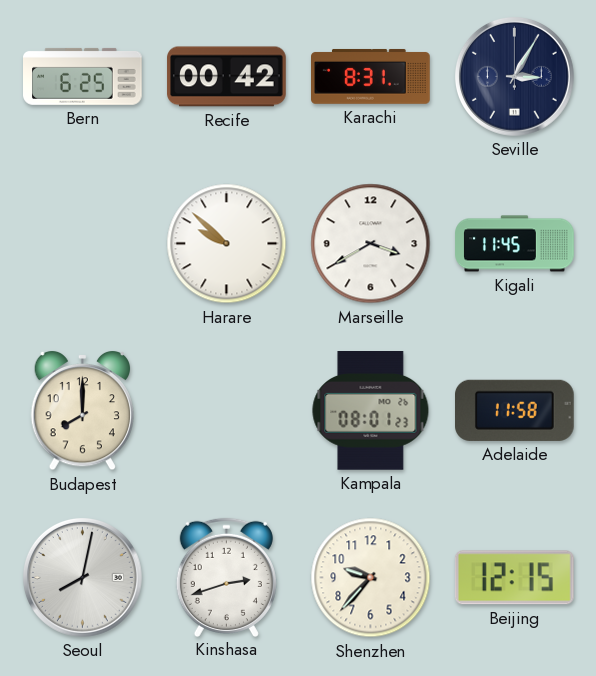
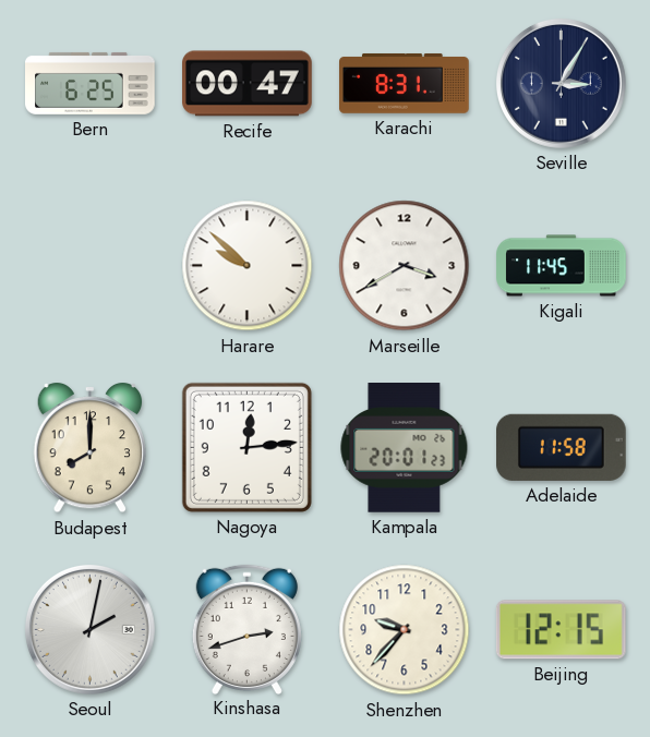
Recife: 00:42 -> 00:47
Nagoya: none -> 12:14
Kampala: 08:01 -> 20:01
Seoul: 8:02 -> 2:02
